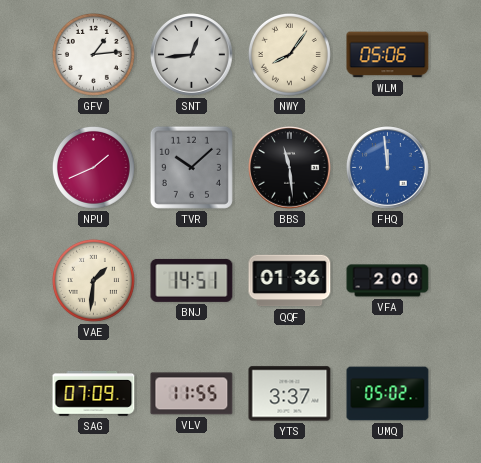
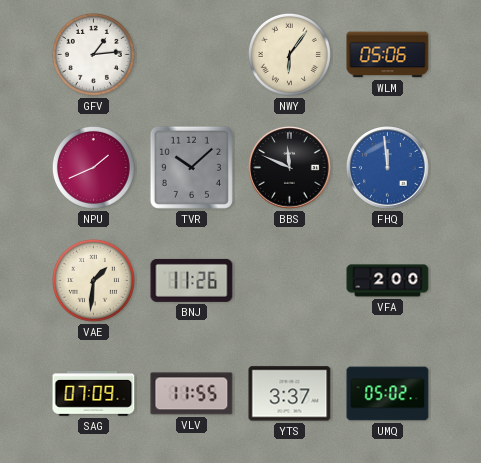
SNT: 12:44 -> none
NWY: 8:06 -> 6:06
BBS: 11:29 -> 11:49
BNJ: 14:51 -> 11:26
QQF: 01:36 -> none
